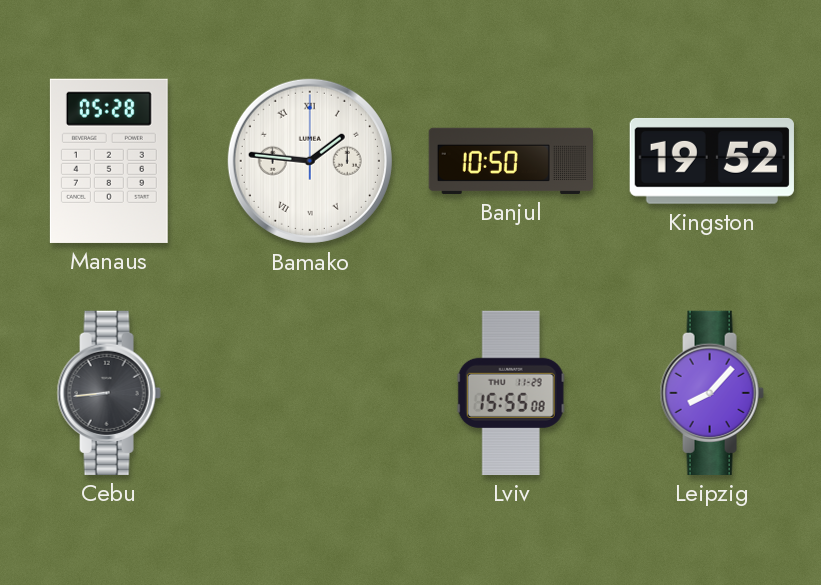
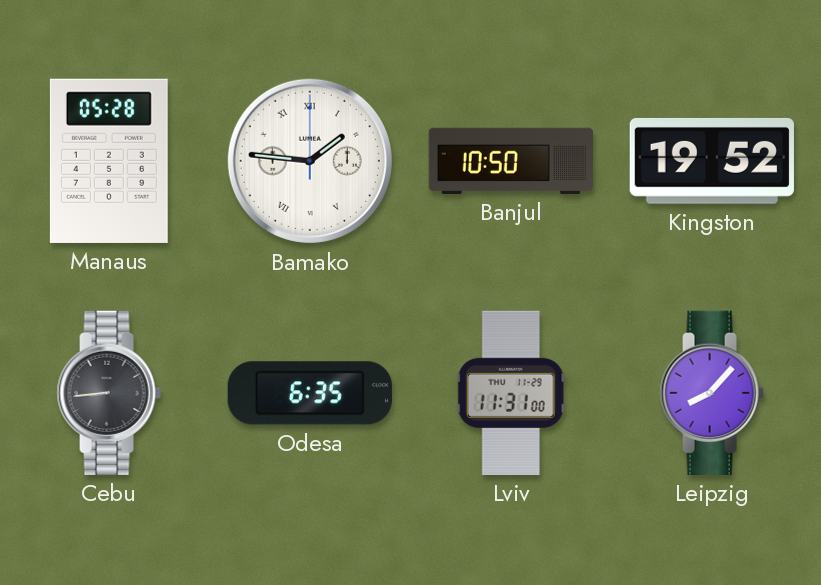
Odesa: none -> 6:35
Lviv: 15:55 -> 11:31
